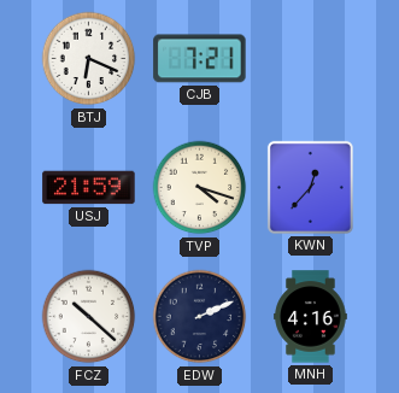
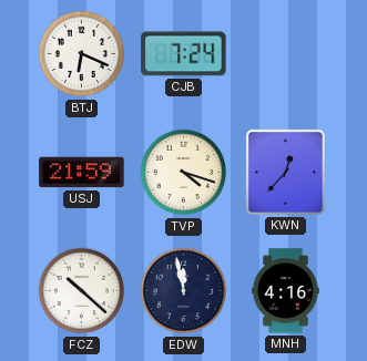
CJB: 7:21 -> 7:24
EDW: 2:11 -> 11:58
